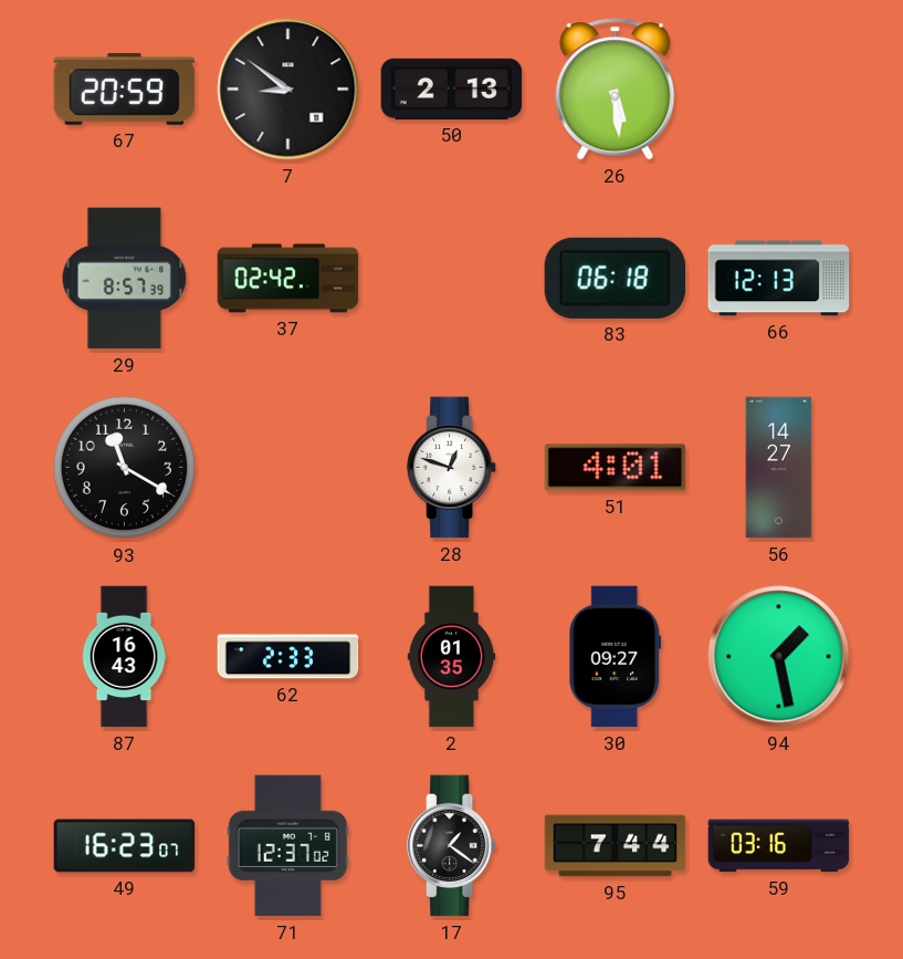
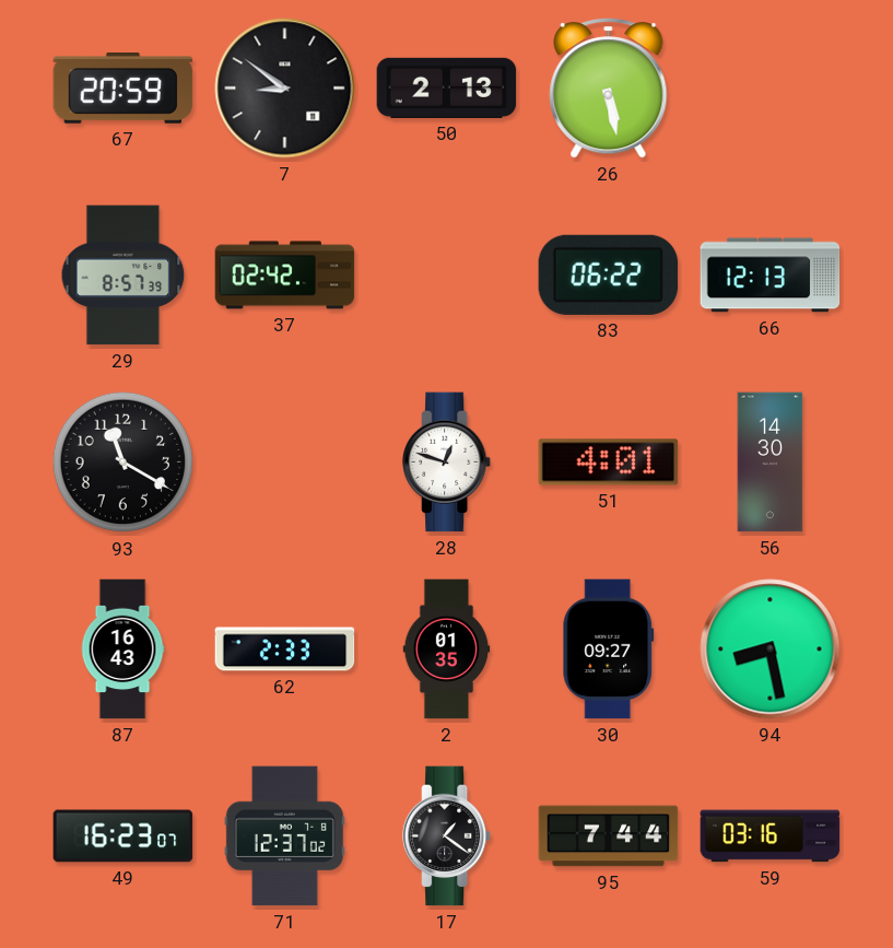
26: 5:29 -> 5:28
83: 06:18 -> 06:22
56: 14:27 -> 14:30
94: 1:28 -> 8:28
